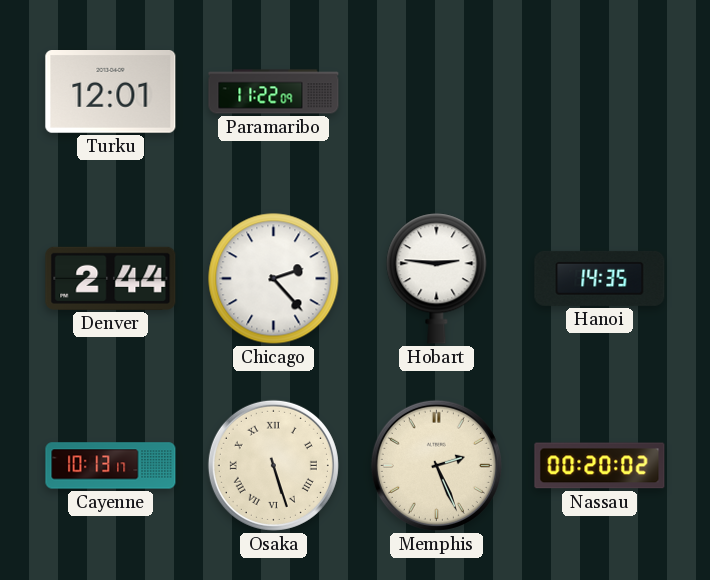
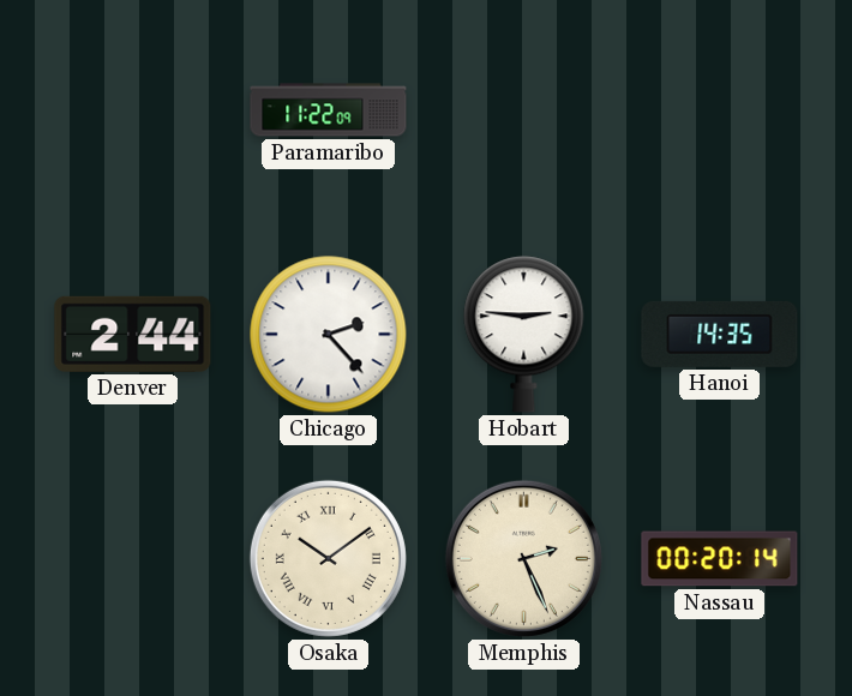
Turku: 12:01 -> none
Cayenne: 10:13 -> none
Osaka: 5:27 -> 10:09
Nassau: 00:20:02 -> 00:20:14
